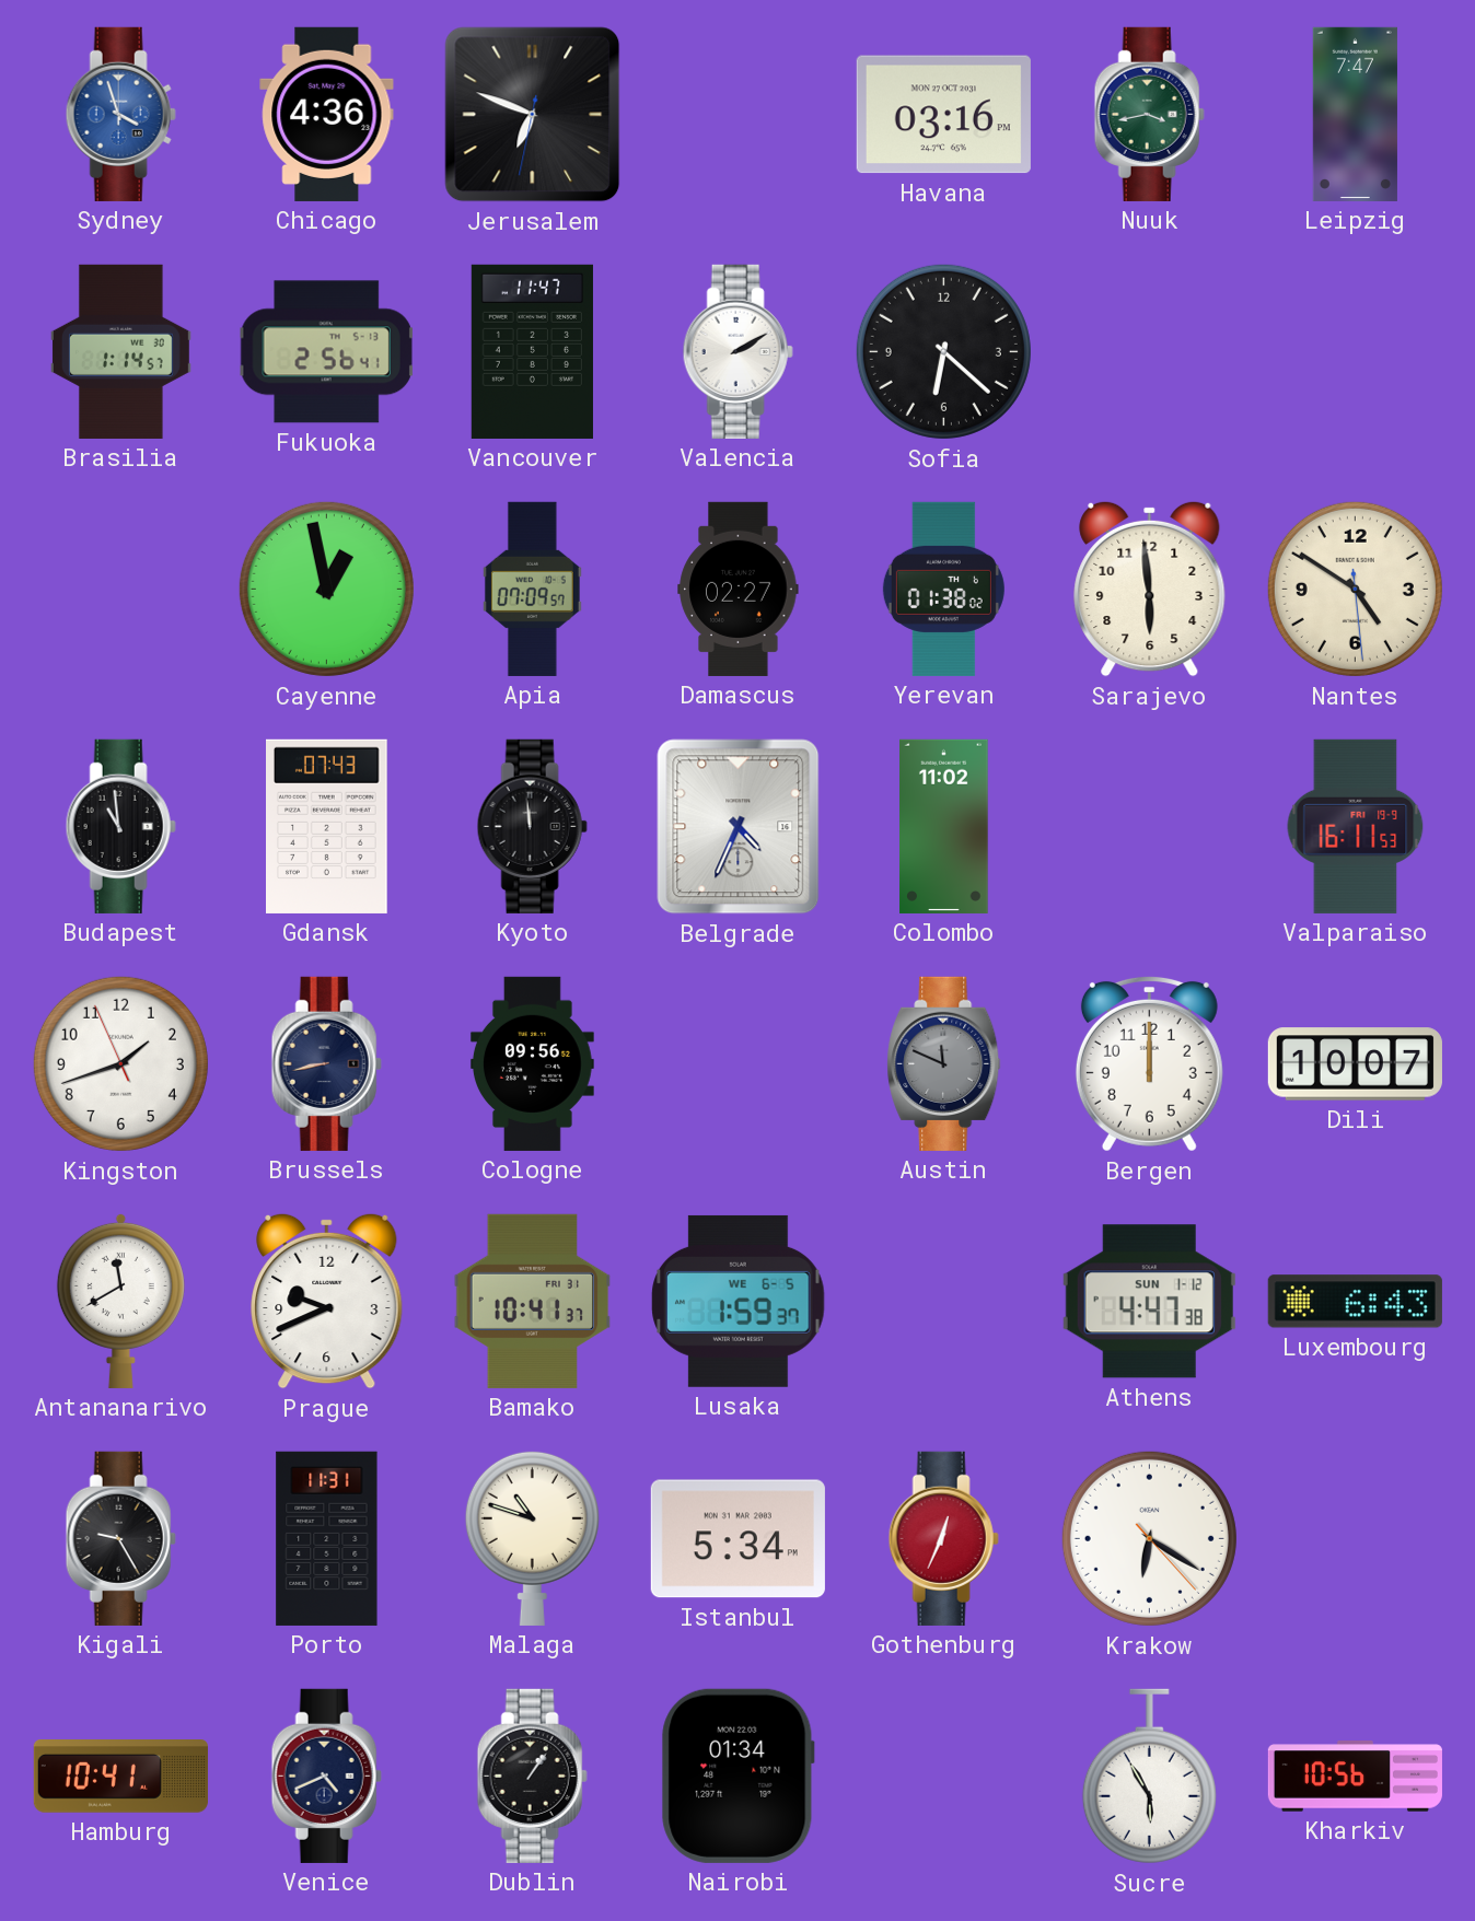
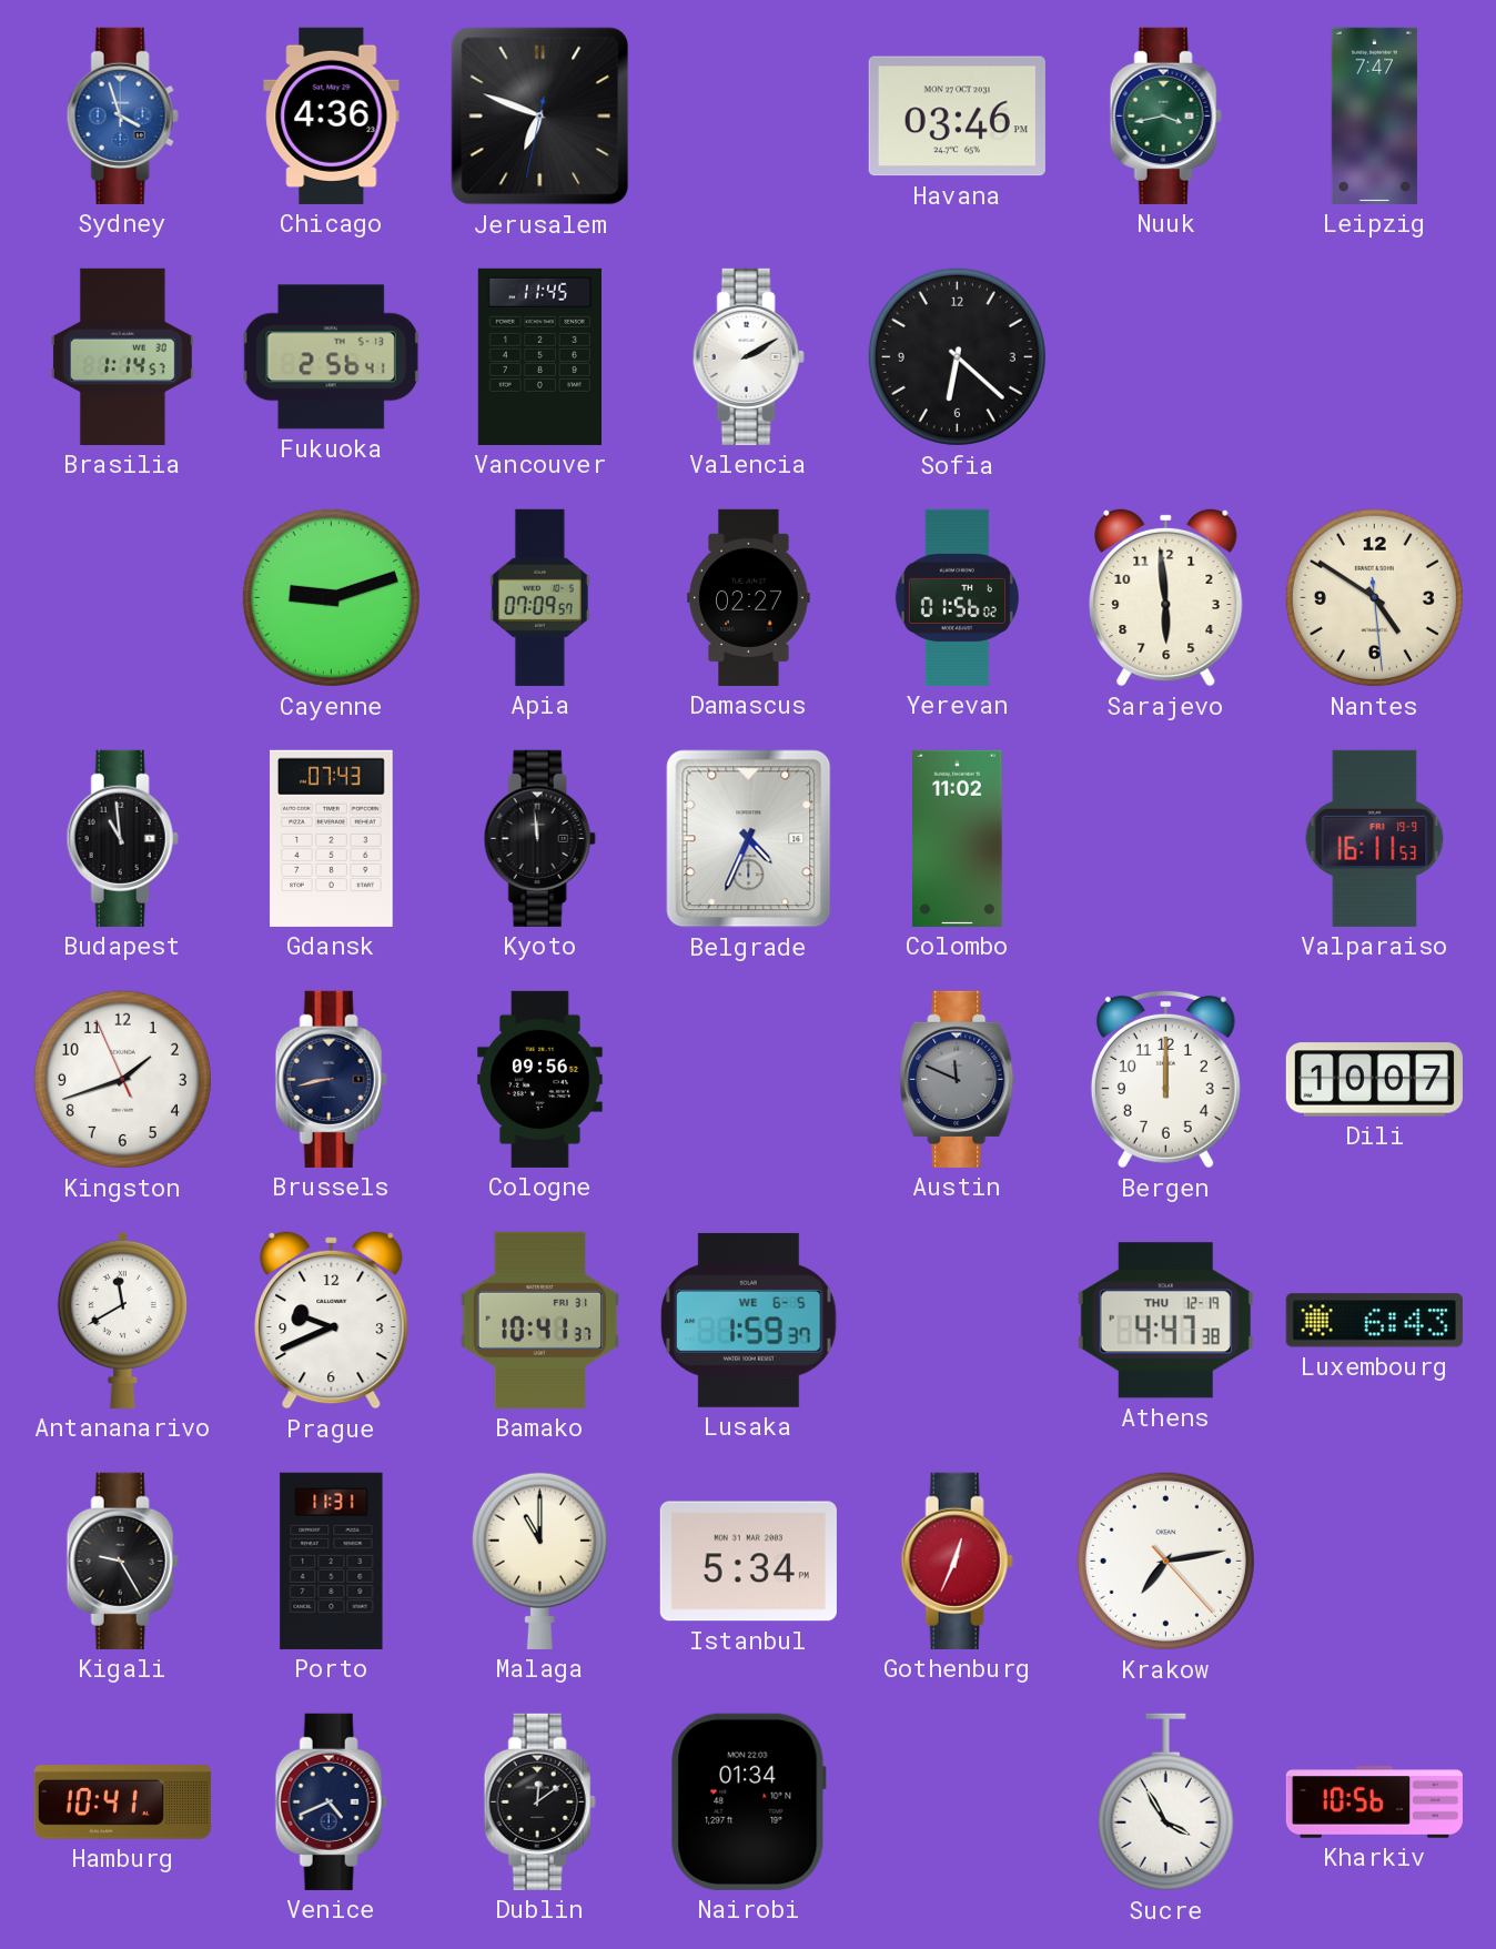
Havana: 03:16 -> 03:46
Vancouver: 11:47 -> 11:45
Cayenne: 12:58 -> 9:12
Yerevan: 01:38 -> 01:56
Athens date: SUN 1-12 -> THU 12-19
Malaga: 10:48 -> 11:00
Krakow: 6:20 -> 7:13
Dublin: 1:06 -> 12:09
Sucre: 5:55 -> 3:55
